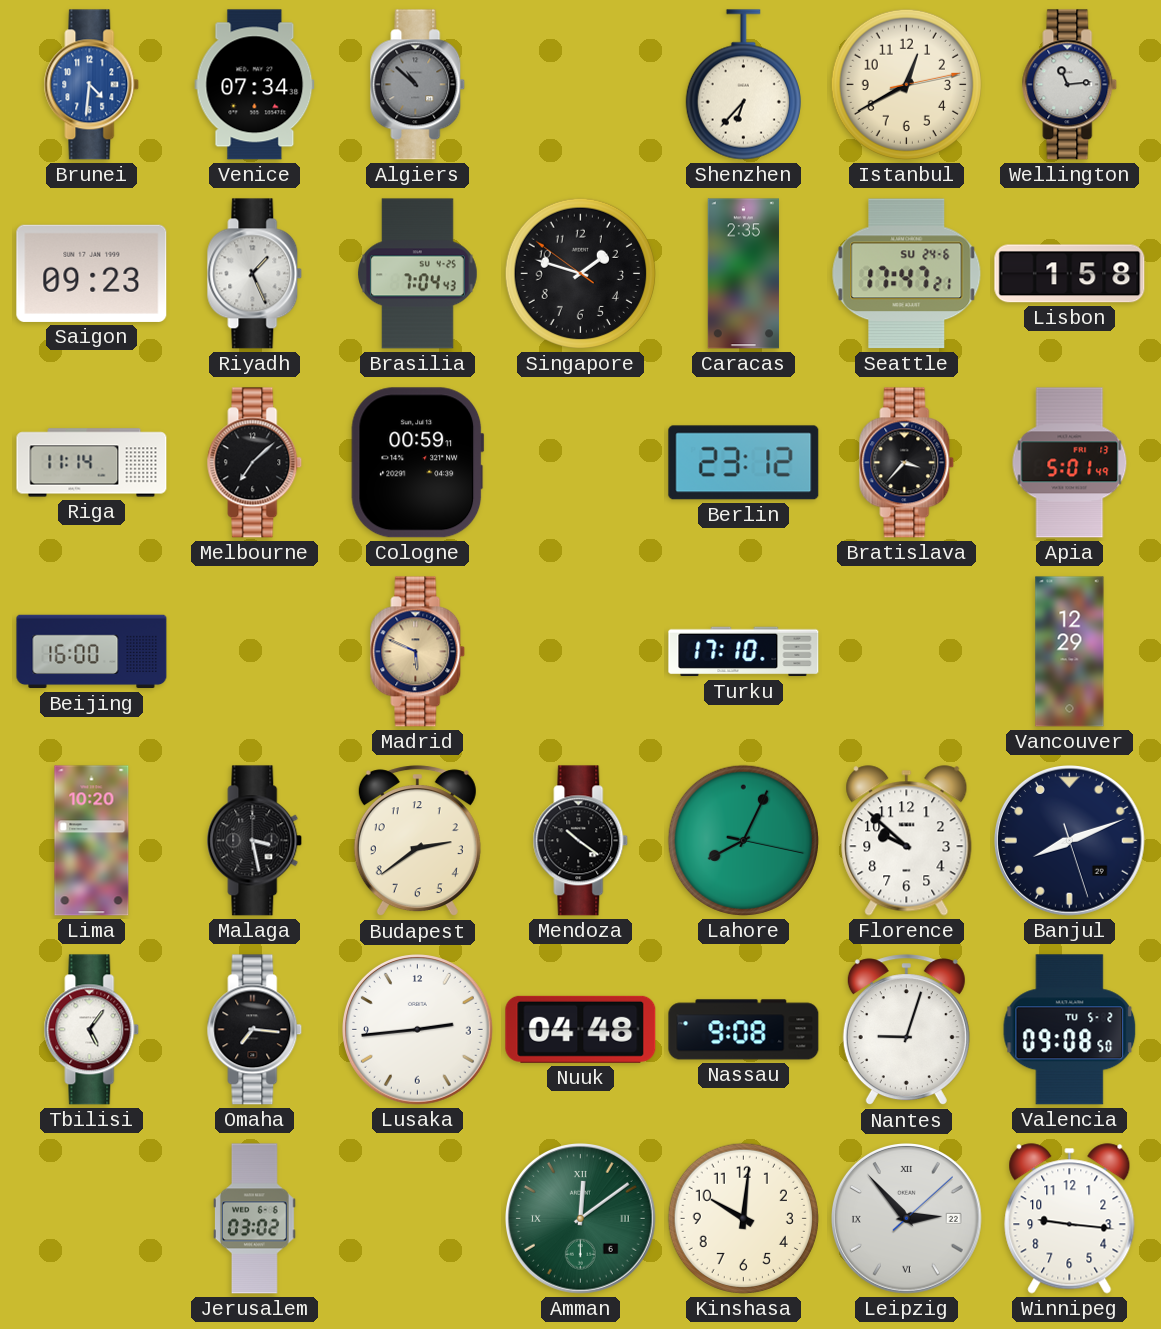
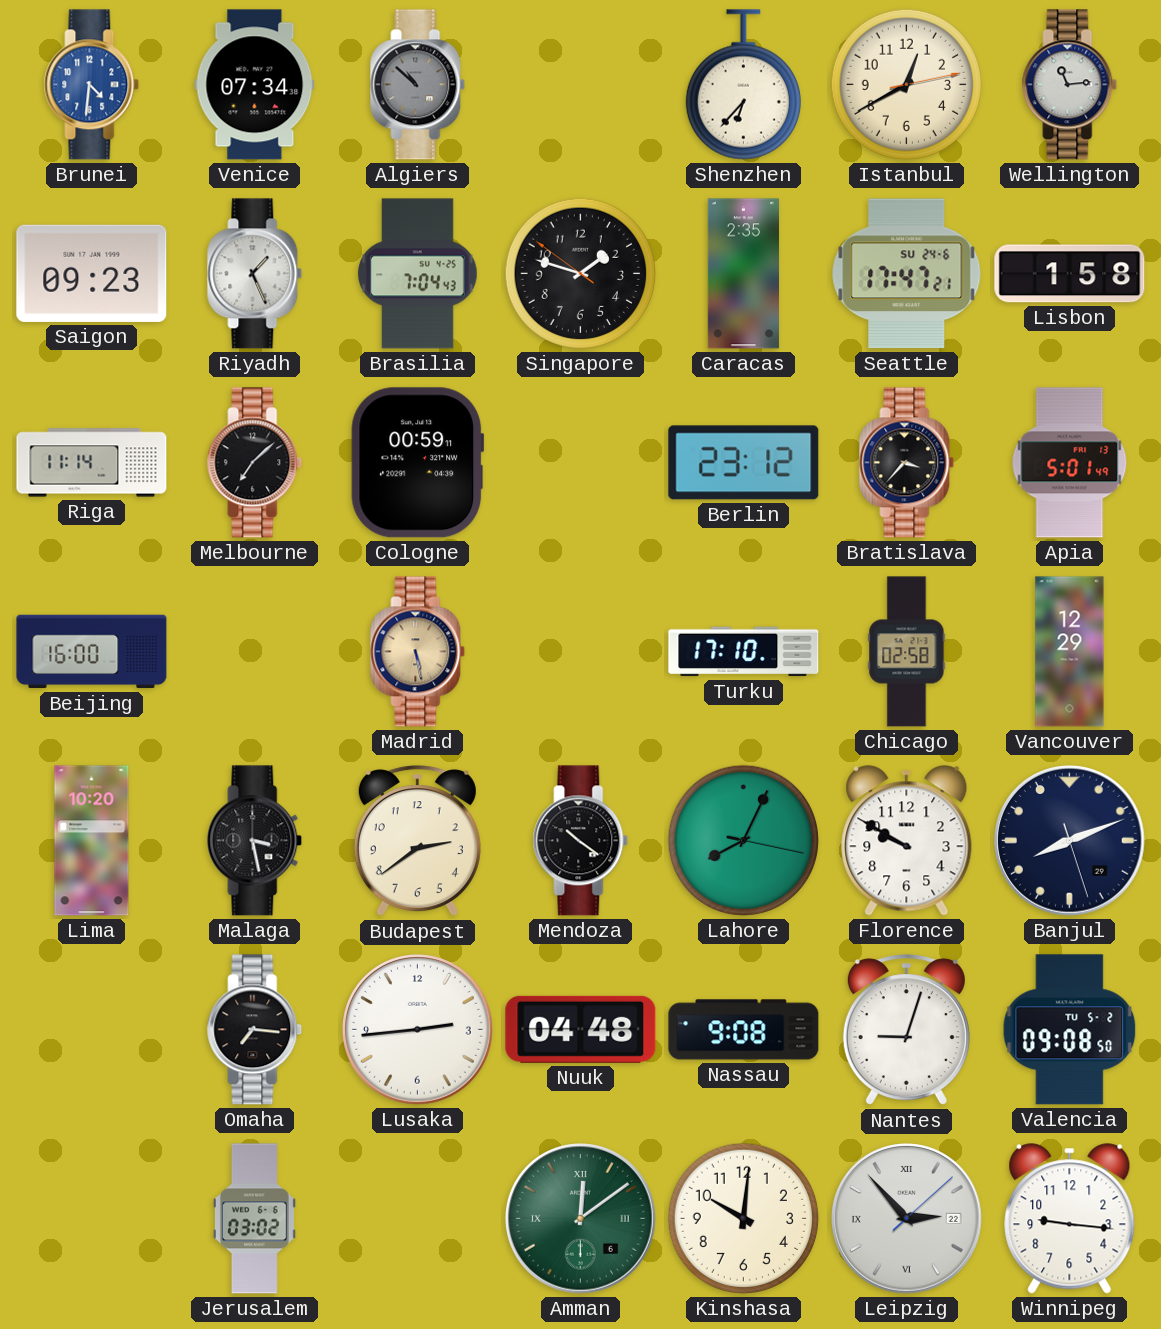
Madrid: 5:49 -> 5:28
Chicago: none -> 02:58
Florence: 9:52 -> 9:50
Tbilisi: 5:06 -> none
